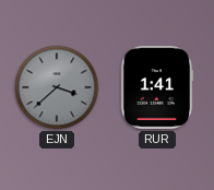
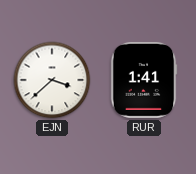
EJN dial: grey -> white
